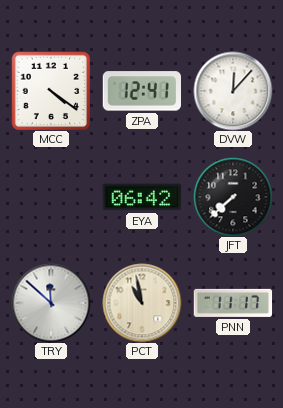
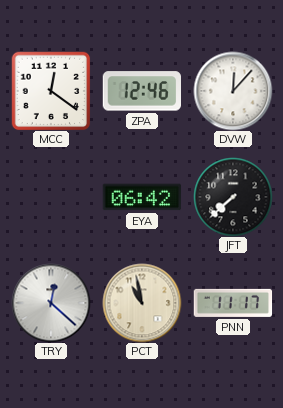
MCC: 4:21 -> 12:21
ZPA: 12:41 -> 12:46
TRY: 11:52 -> 12:22
